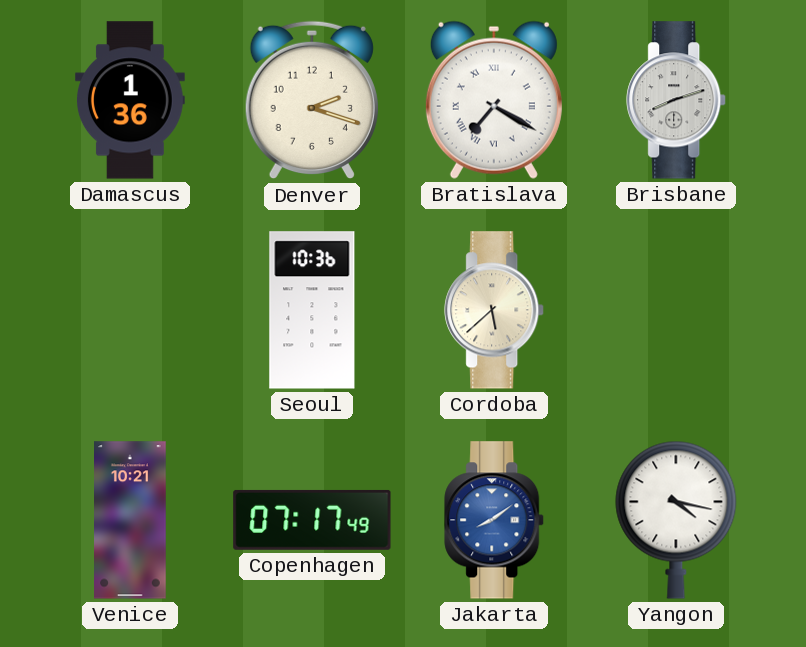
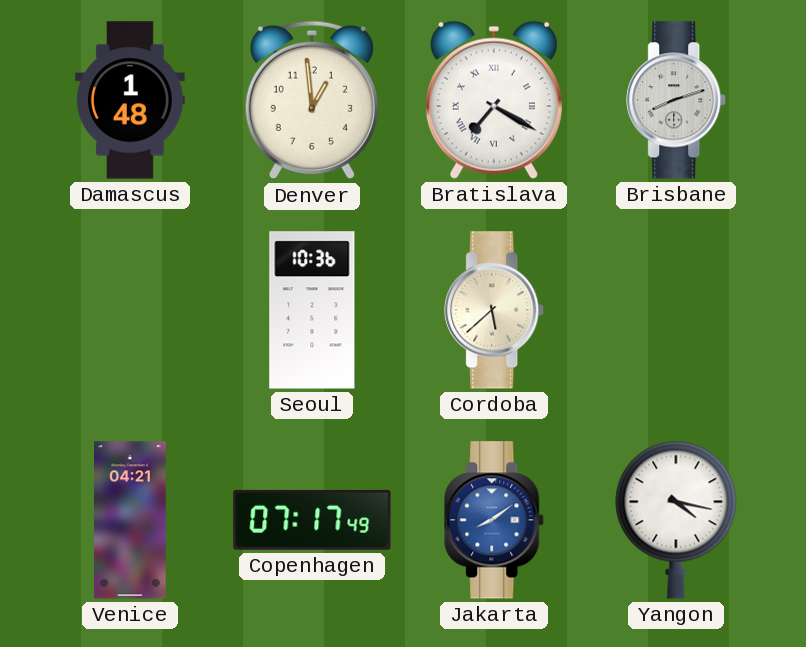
Damascus: 1:36 -> 1:48
Denver: 2:18 -> 12:59
Venice: 10:21 -> 04:21
